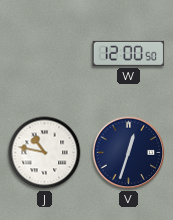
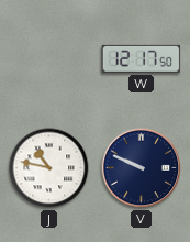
W: 12:00 -> 12:17
V: 12:33 -> 9:49
